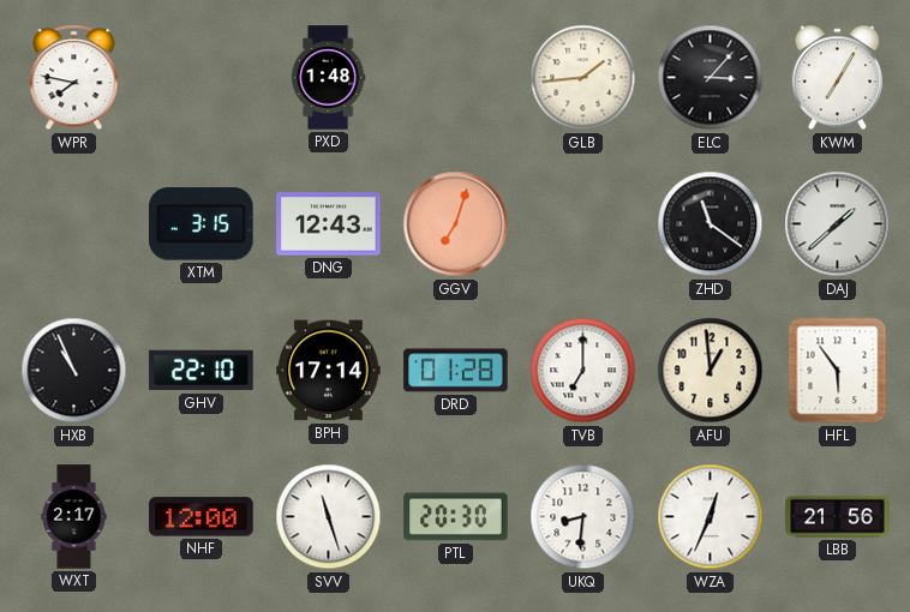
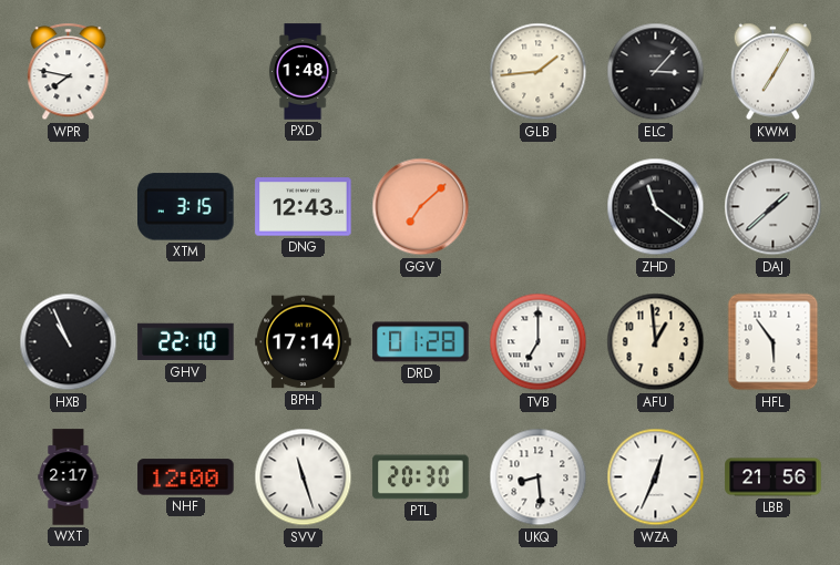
GGV: 7:03 -> 7:08
UKQ: 8:31 -> 8:29
